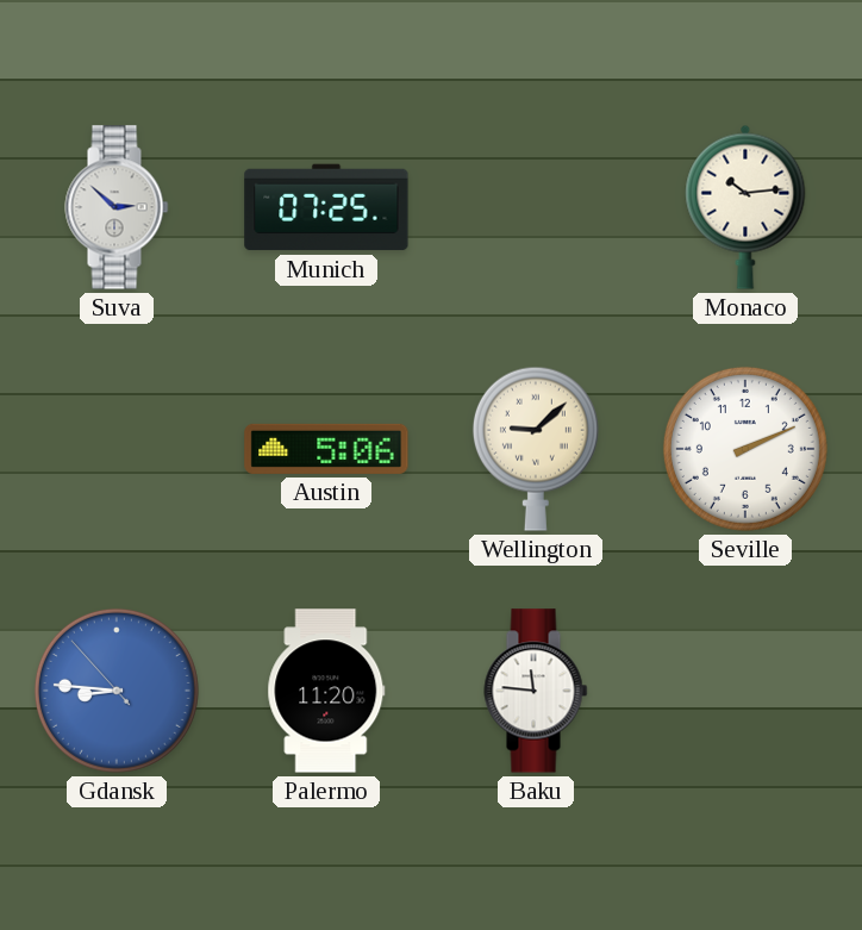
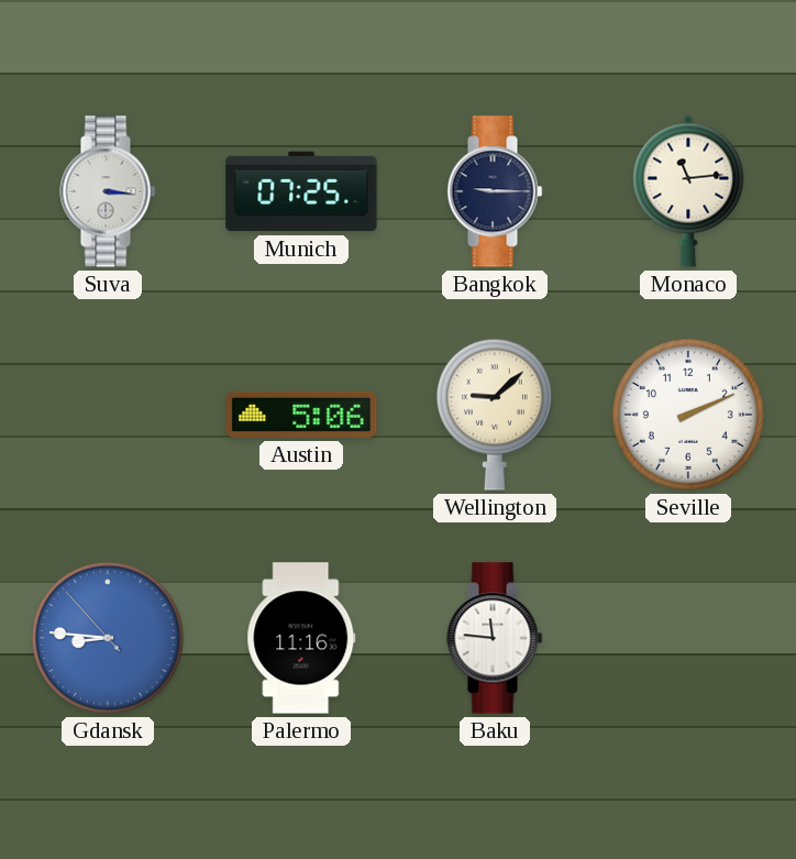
Suva: 2:52 -> 3:16
Bangkok: none -> 9:15
Monaco: 10:14 -> 11:14
Palermo: 11:20 -> 11:16
